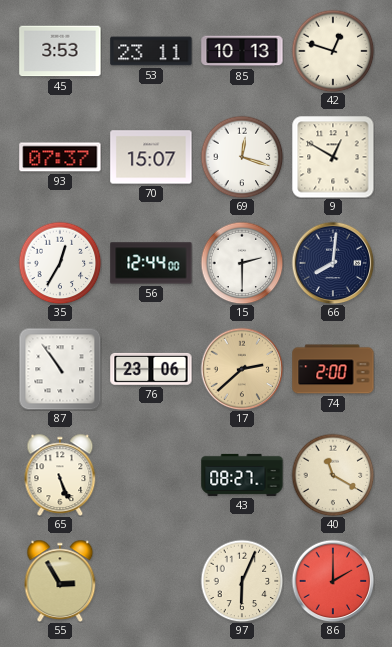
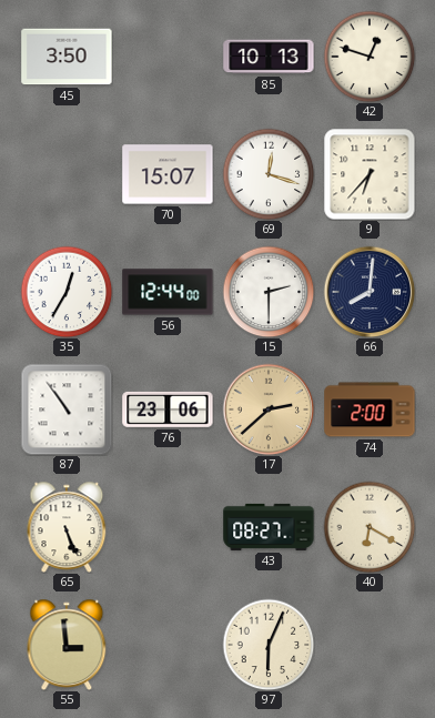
45: 3:53 -> 3:50
53: 23:11 -> none
93: 07:37 -> none
9: 12:50 -> 6:37
40: 11:20 -> 6:20
55: 2:55 -> 2:59
86: 2:00 -> none
